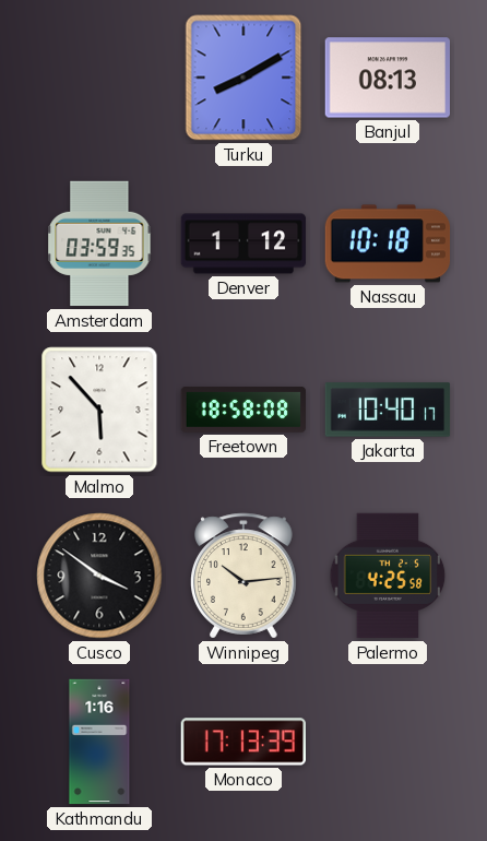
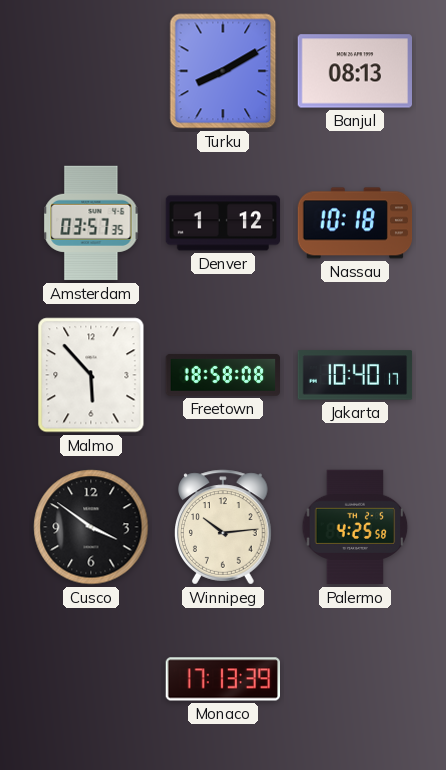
Amsterdam: 03:59 -> 03:57
Kathmandu: 1:16 -> none
